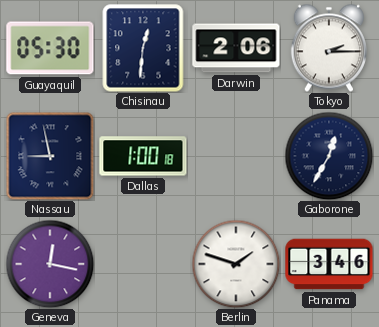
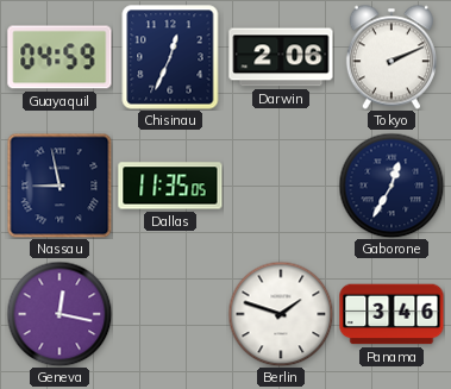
Guayaquil: 05:30 -> 04:59
Chisinau: 12:31 -> 12:34
Tokyo: 2:15 -> 2:11
Dallas: 1:00 -> 11:35
